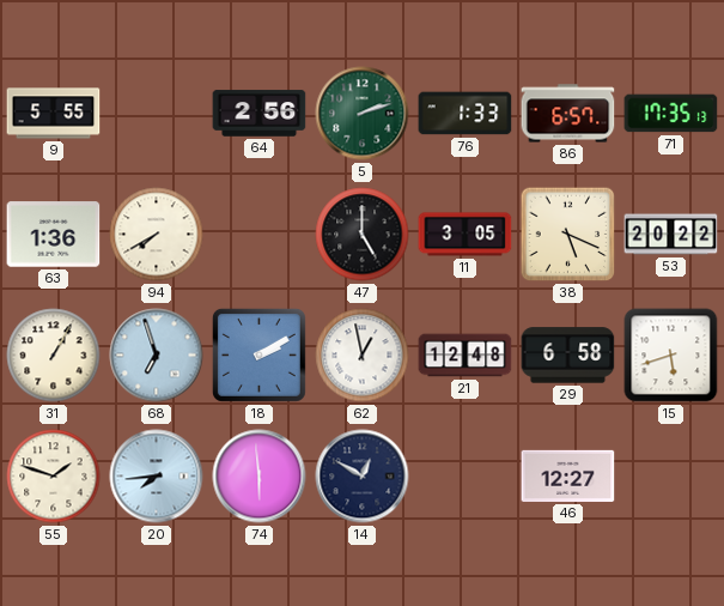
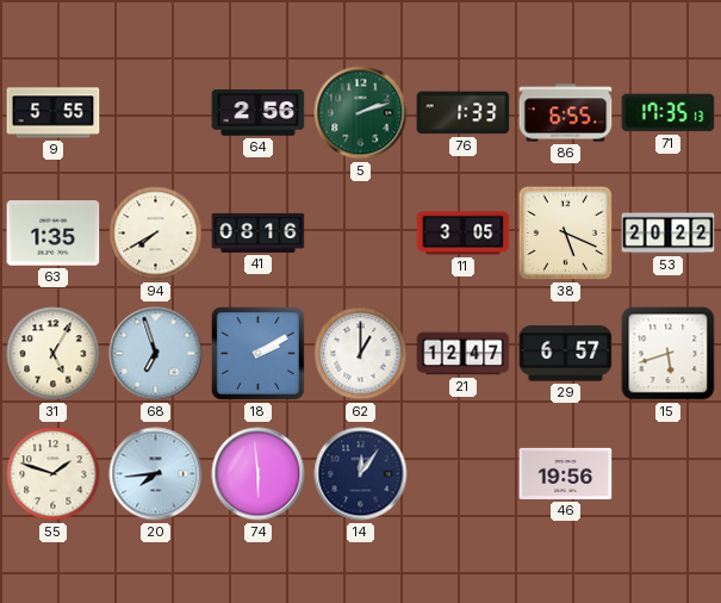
86: 6:57 -> 6:55
63: 1:36 -> 1:35
41: none -> 08:16
47: 5:00 -> none
31: 1:05 -> 5:05
62: 12:58 -> 1:00
21: 12:48 -> 12:47
29: 6:58 -> 6:57
14: 12:50 -> 12:06
46: 12:27 -> 19:56
